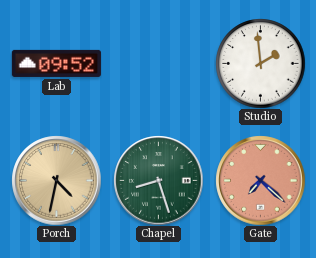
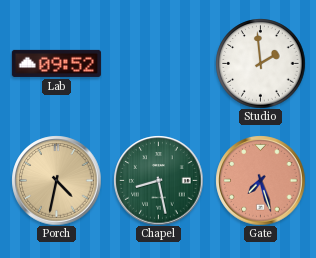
Chapel: 8:27 -> 8:28
Gate: 7:22 -> 7:27
